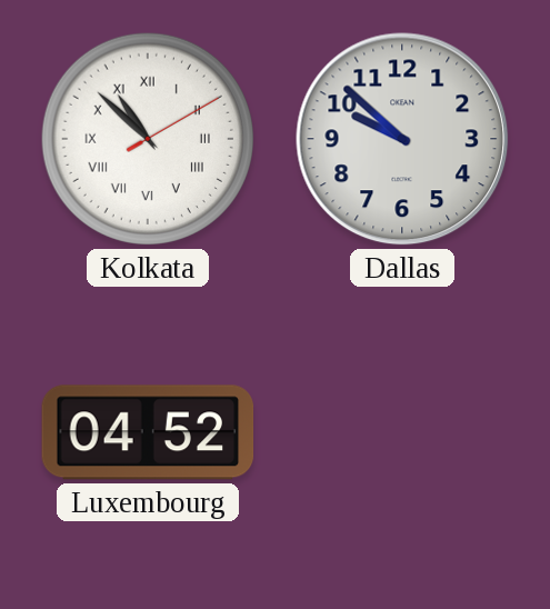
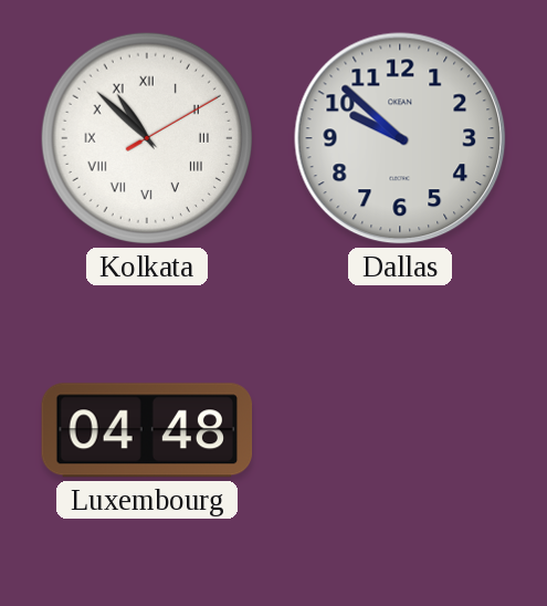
Luxembourg: 04:52 -> 04:48
